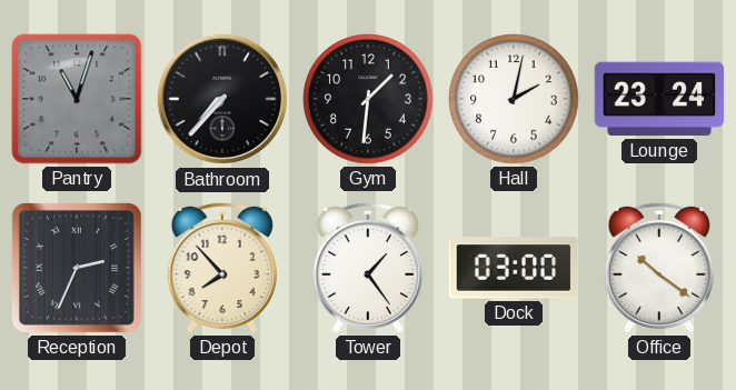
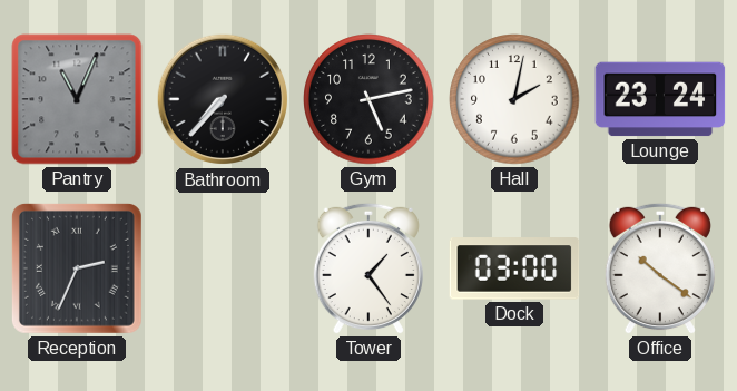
Pantry: 11:03 -> 11:04
Gym: 1:31 -> 5:13
Depot: 7:53 -> none
